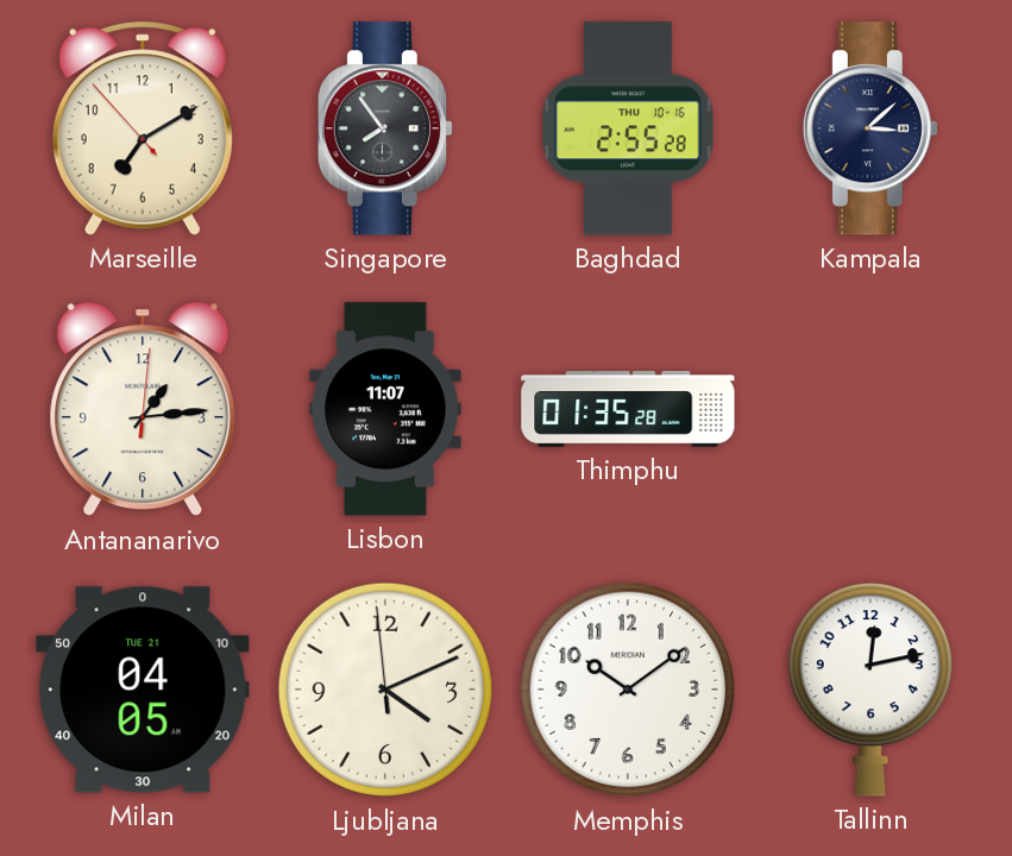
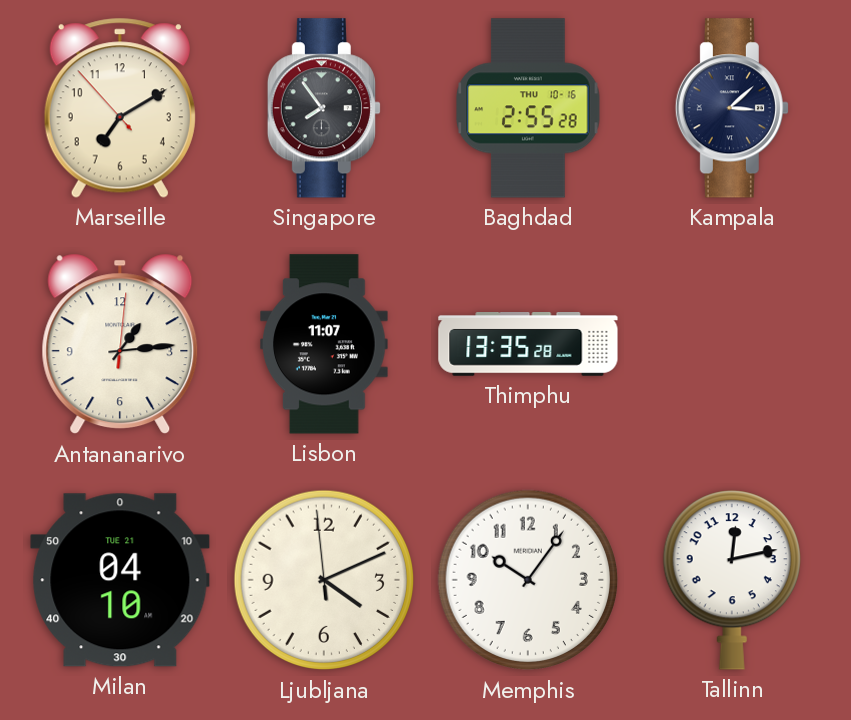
Thimphu: 01:35 -> 13:35
Milan: 04:05 -> 04:10
Memphis: 10:09 -> 10:06
